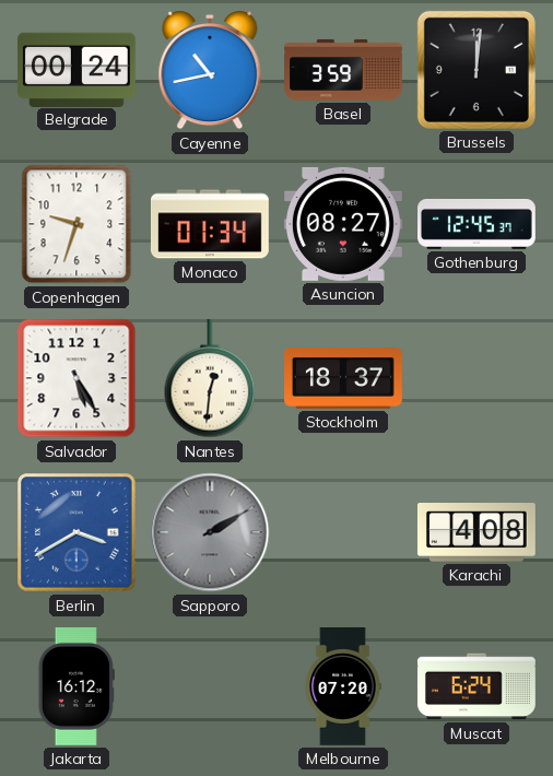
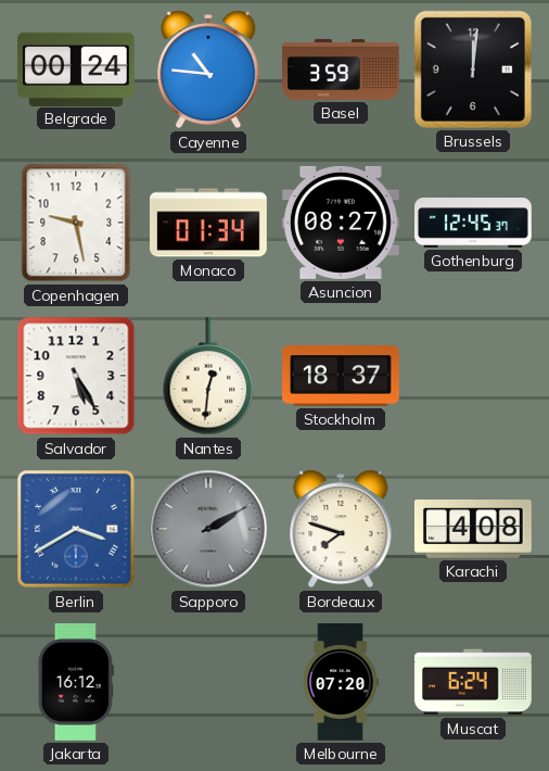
Cayenne: 10:43 -> 10:46
Copenhagen: 9:33 -> 9:28
Bordeaux: none -> 7:48
